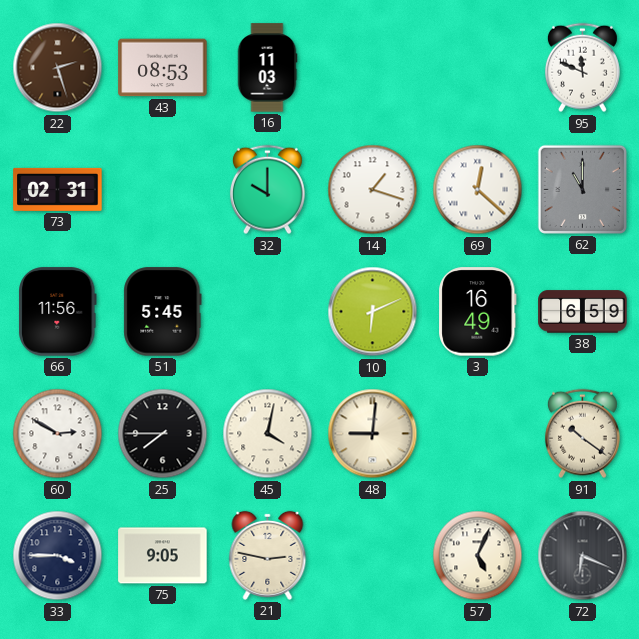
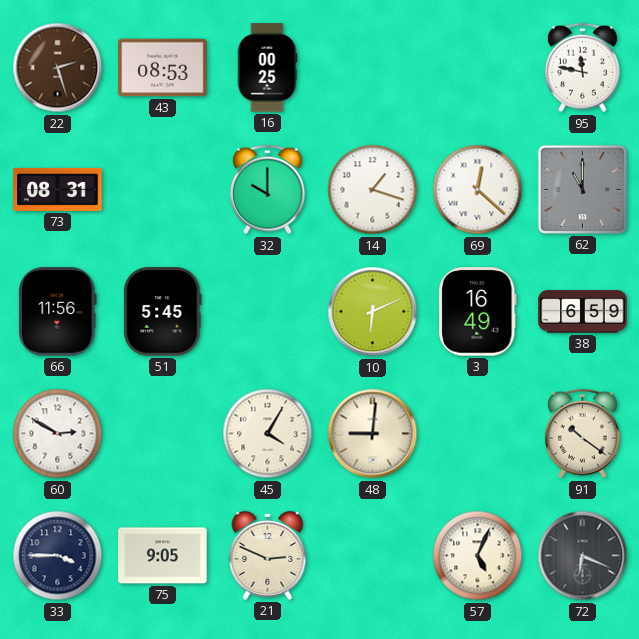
16: 11:03 -> 00:25
95: 11:49 -> 11:47
73: 02:31 -> 08:31
25: 7:45 -> none
45: 4:02 -> 4:05
21: 2:47 -> 2:49
